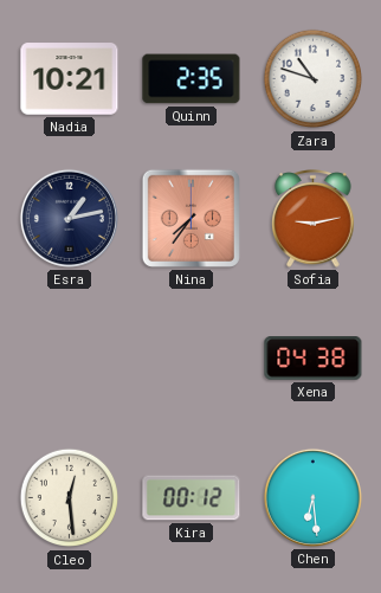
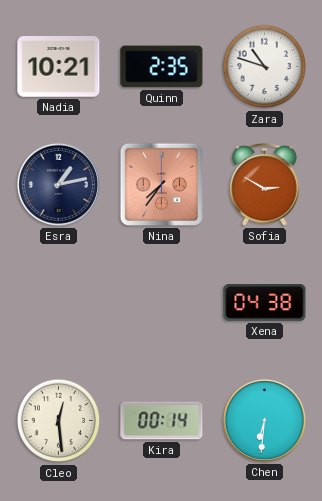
Sofia: 9:13 -> 2:50
Kira: 00:12 -> 00:14
Chen: 6:29 -> 6:31
